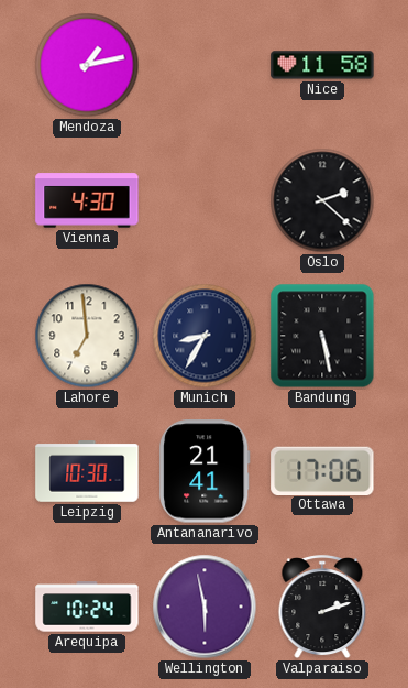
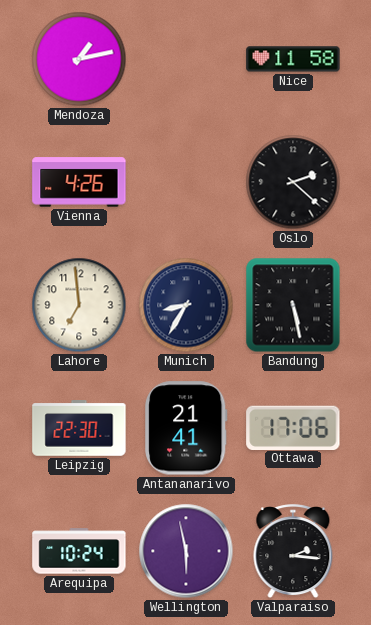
Vienna: 4:30 -> 4:26
Leipzig: 10:30 -> 22:30
Valparaiso: 2:12 -> 2:16
